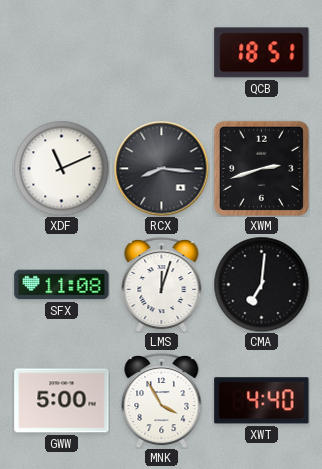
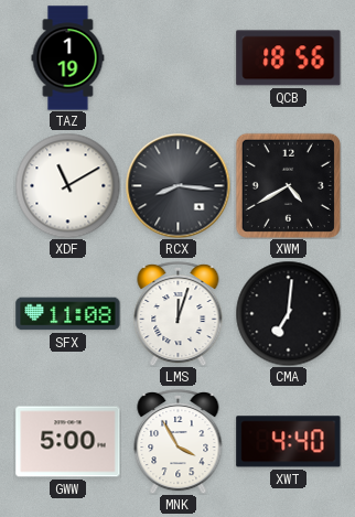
TAZ: none -> 1:19
QCB: 18:51 -> 18:56
XDF: 11:11 -> 11:10
XWM: 2:42 -> 4:40
